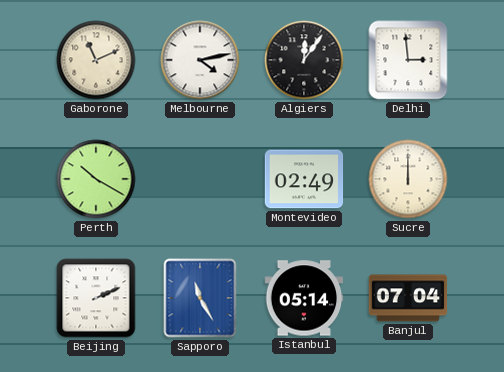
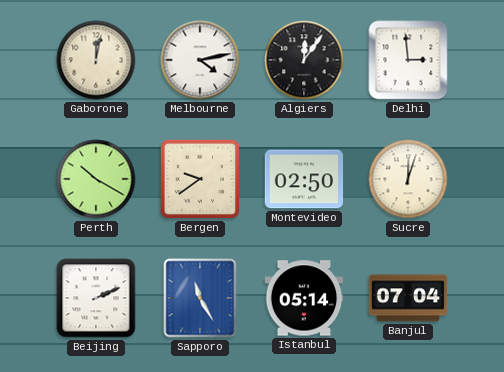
Gaborone: 11:11 -> 12:02
Bergen: none -> 9:39
Montevideo: 02:49 -> 02:50
Sucre: 12:00 -> 12:03
